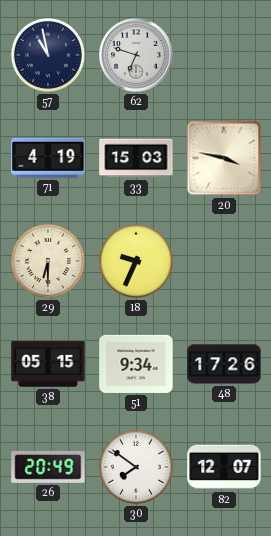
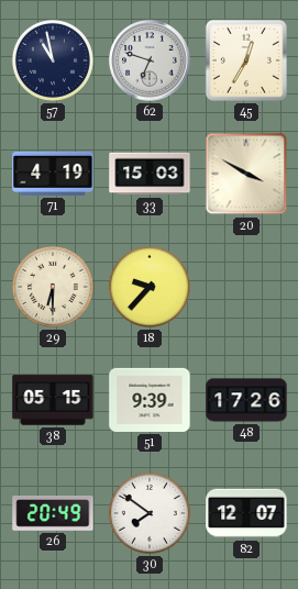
45: none -> 12:35
20: 3:47 -> 3:50
18: 9:34 -> 9:37
51: 9:34 -> 9:39
